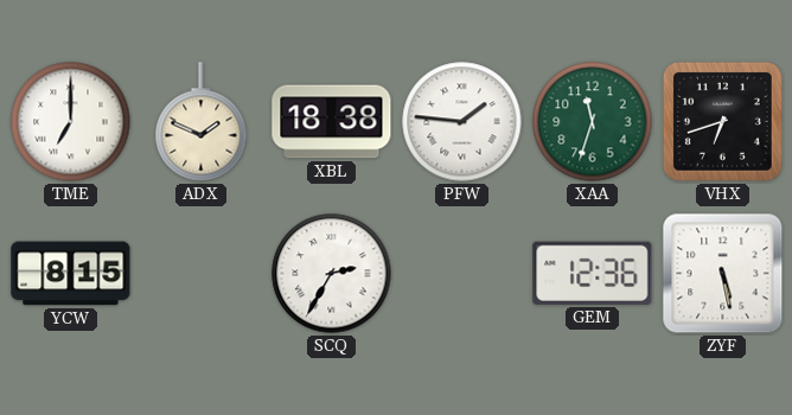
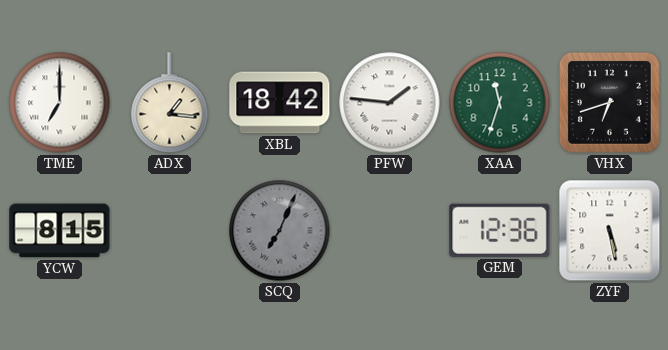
ADX: 1:49 -> 1:16
XBL: 18:38 -> 18:42
SCQ: 2:35 -> 7:04
SCQ dial: white -> grey
